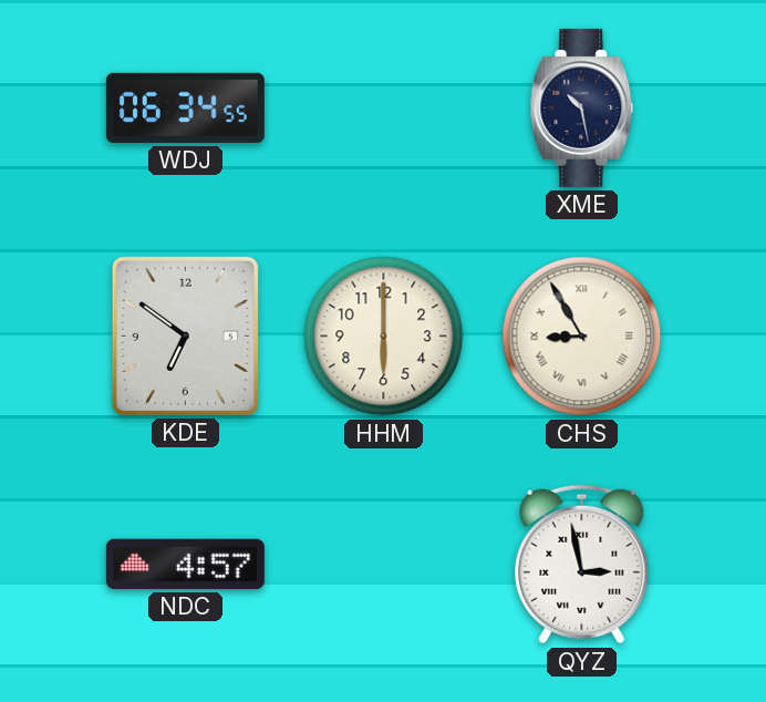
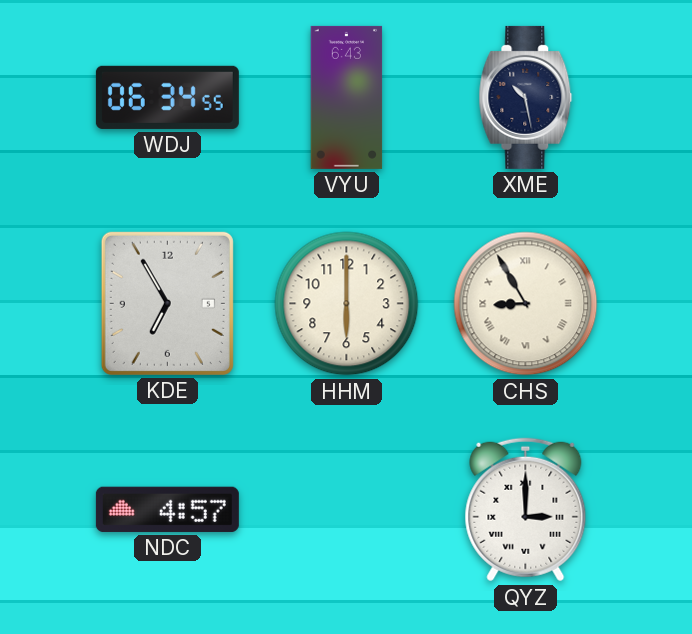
VYU: none -> 6:43
KDE: 6:51 -> 6:55
QYZ: 2:58 -> 3:00
